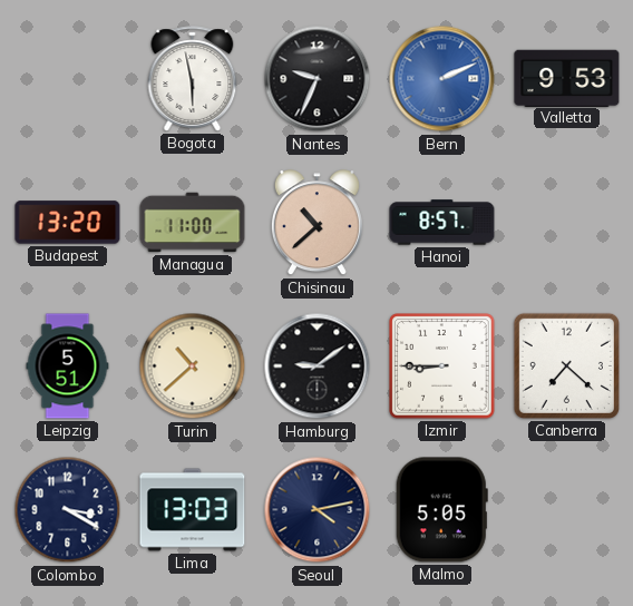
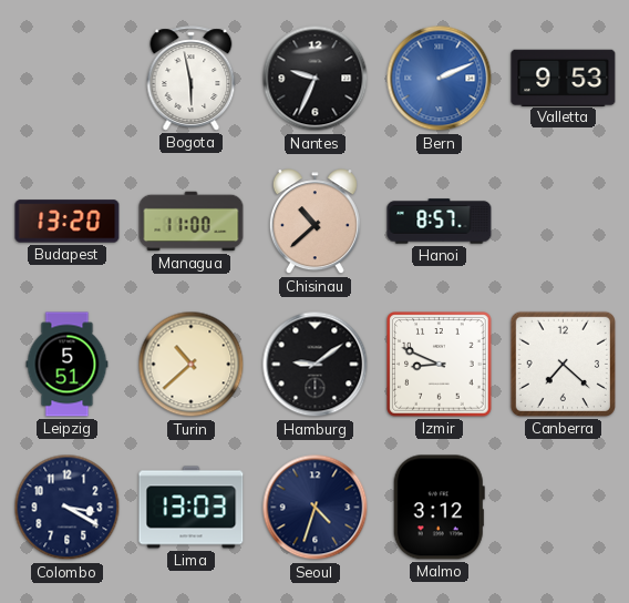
Izmir: 8:45 -> 8:49
Seoul: 4:13 -> 4:33
Malmo: 5:05 -> 3:12
